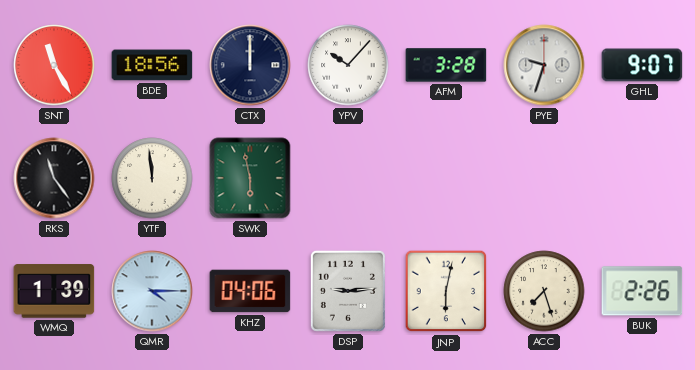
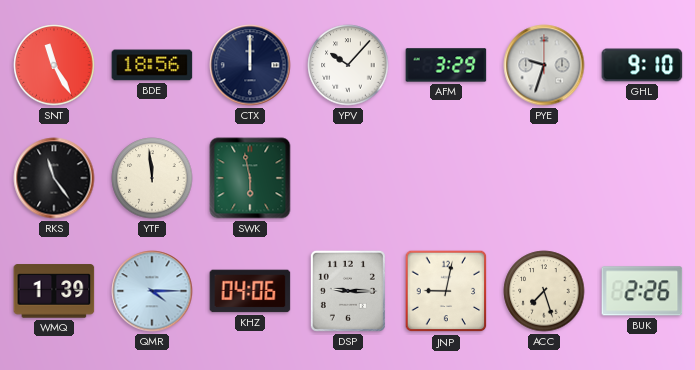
AFM: 3:28 -> 3:29
GHL: 9:07 -> 9:10
DSP: 9:14 -> 9:15
JNP: 6:02 -> 9:02
